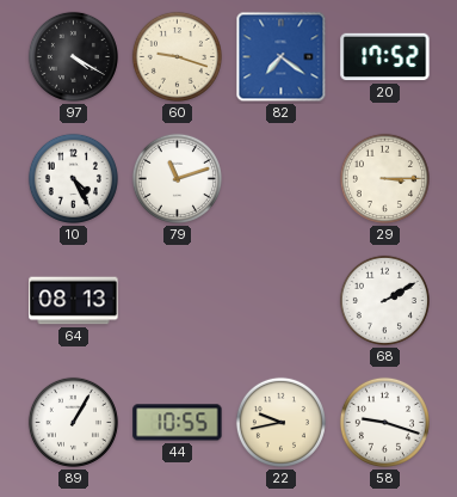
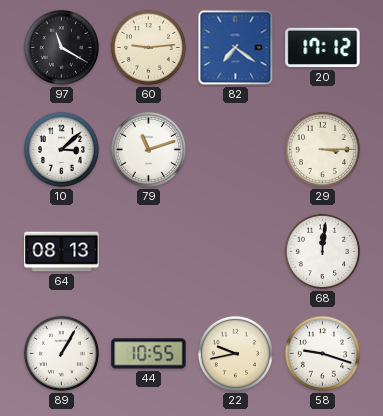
97: 4:20 -> 11:20
60: 9:18 -> 9:14
20: 17:52 -> 17:12
10: 4:25 -> 3:08
68: 2:10 -> 12:01
